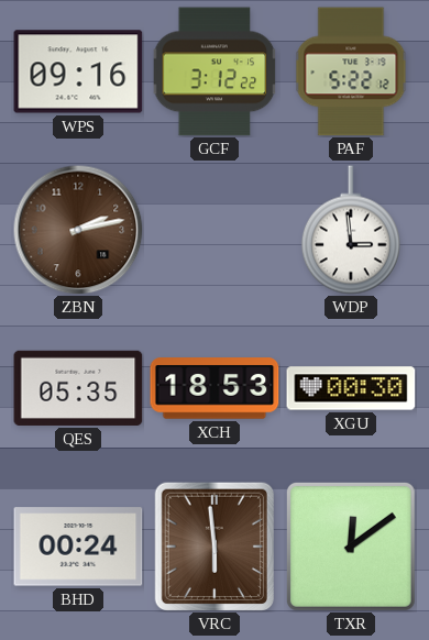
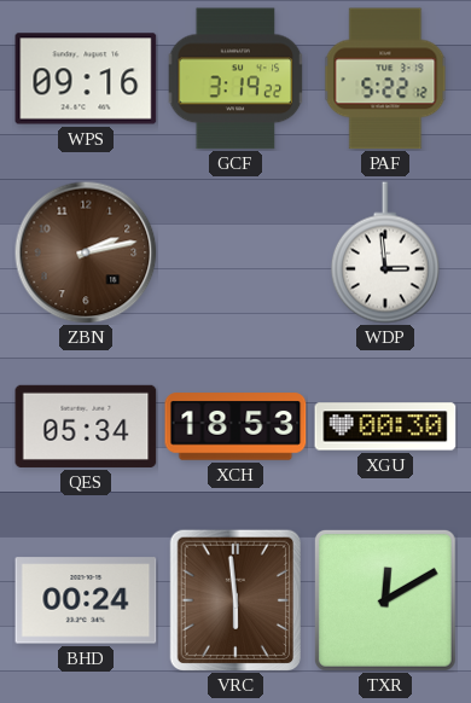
GCF: 3:12 -> 3:19
QES: 05:35 -> 05:34
TXR: 12:09 -> 12:10
